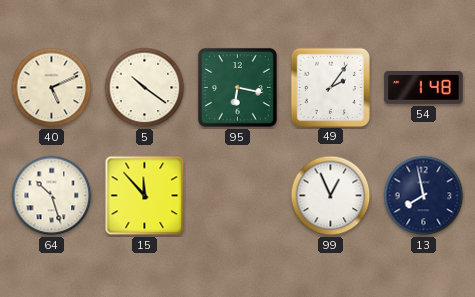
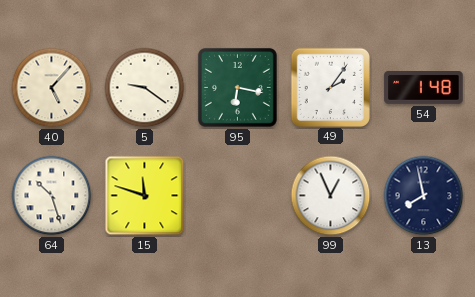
40: 5:11 -> 5:07
5: 10:21 -> 9:21
15: 11:53 -> 11:48
